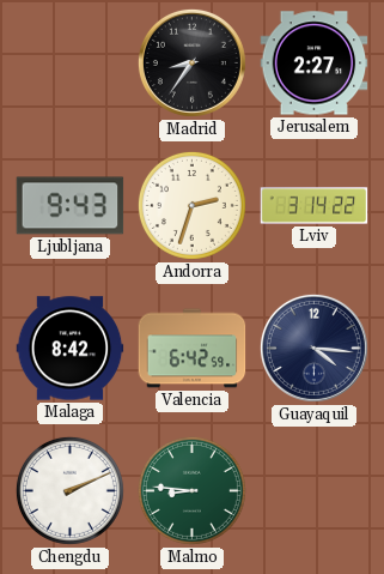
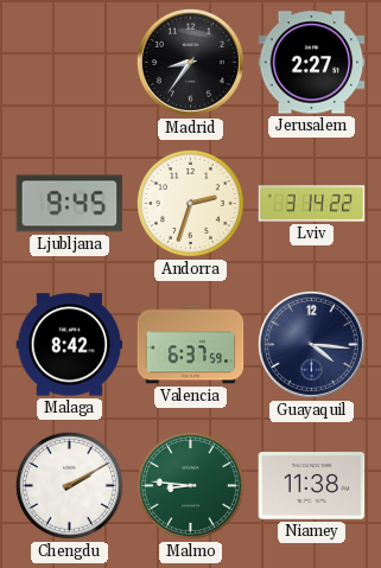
Ljubljana: 9:43 -> 9:45
Valencia: 6:42 -> 6:37
Chengdu: 2:11 -> 2:10
Niamey: none -> 11:38
